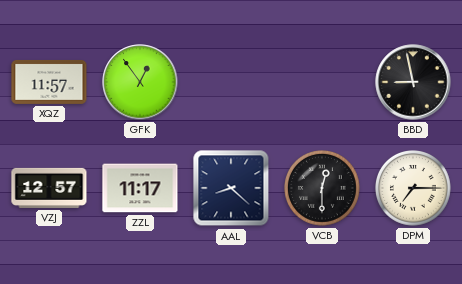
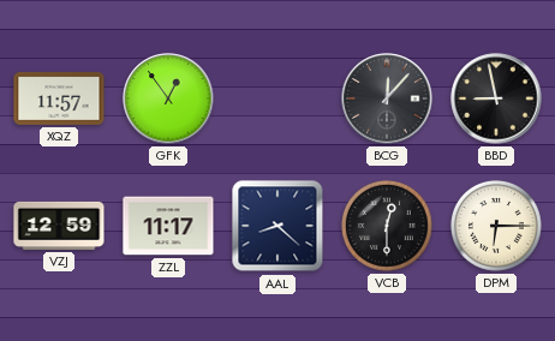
BCG: none -> 12:07
VZJ: 12:57 -> 12:59
DPM: 7:15 -> 6:15
